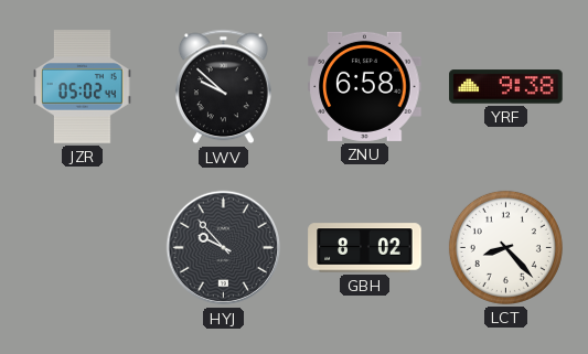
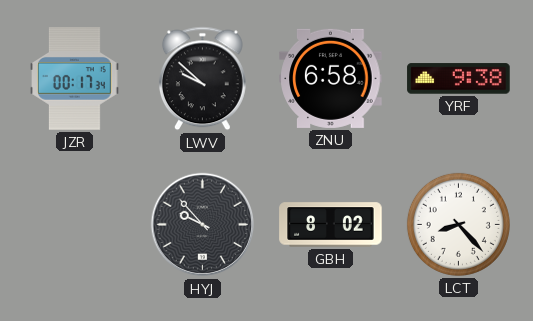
JZR: 05:02 -> 00:17
